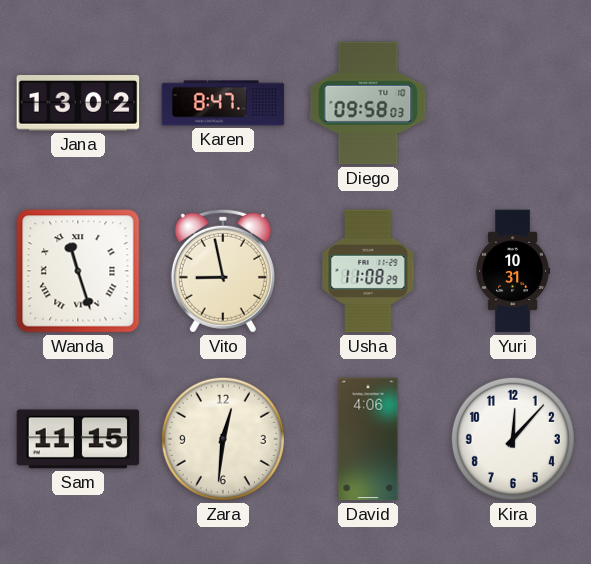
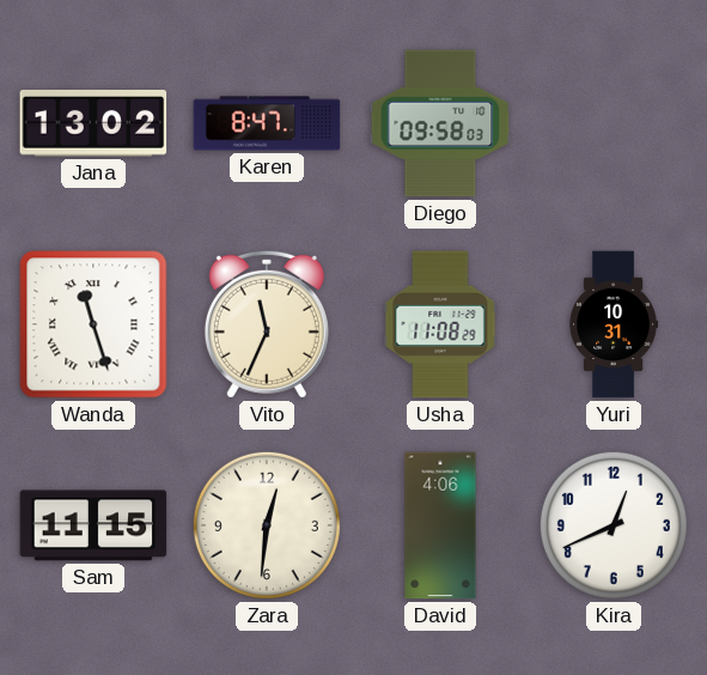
Vito: 8:58 -> 11:34
Kira: 12:07 -> 12:41
